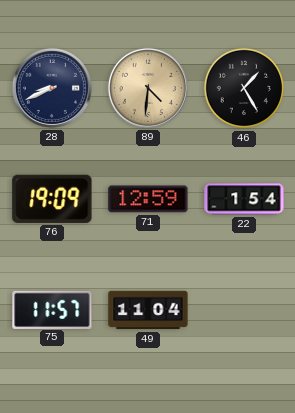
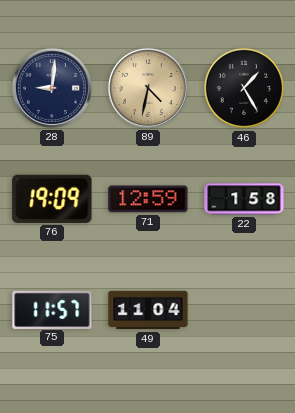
28: 8:41 -> 9:01
89: 4:31 -> 4:32
22: 1:54 -> 1:58
